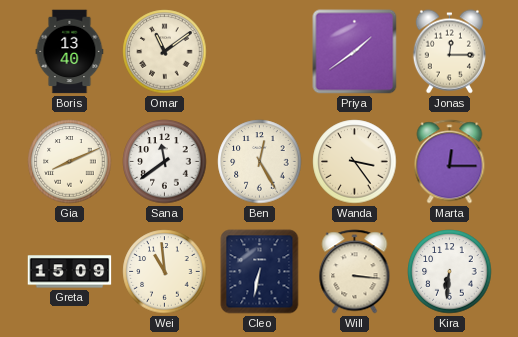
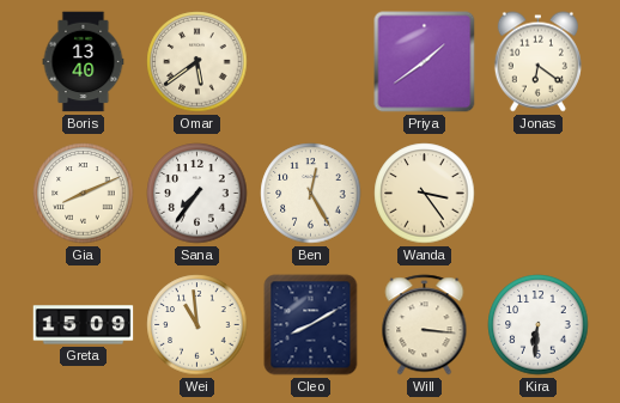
Omar: 11:09 -> 5:39
Jonas: 12:15 -> 6:21
Sana: 11:39 -> 7:36
Marta: 12:15 -> none
Cleo: 6:32 -> 8:10
